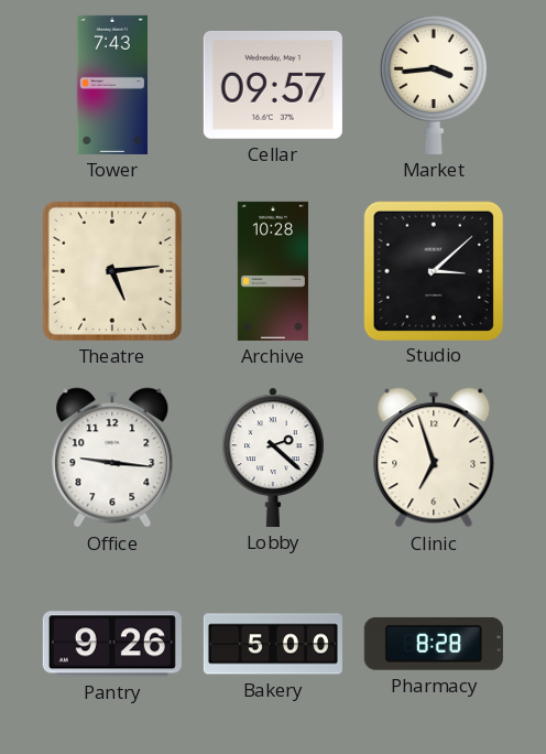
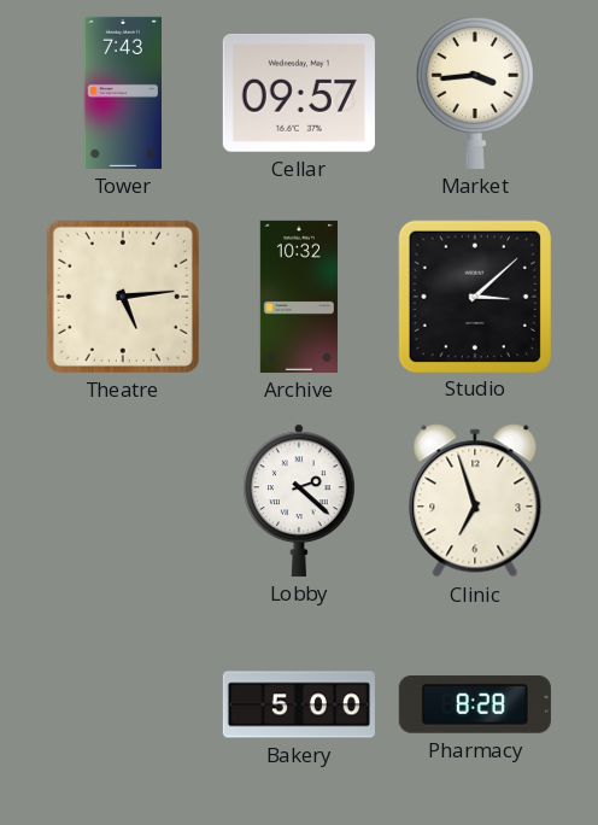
Archive: 10:28 -> 10:32
Office: 9:16 -> none
Pantry: 9:26 -> none
